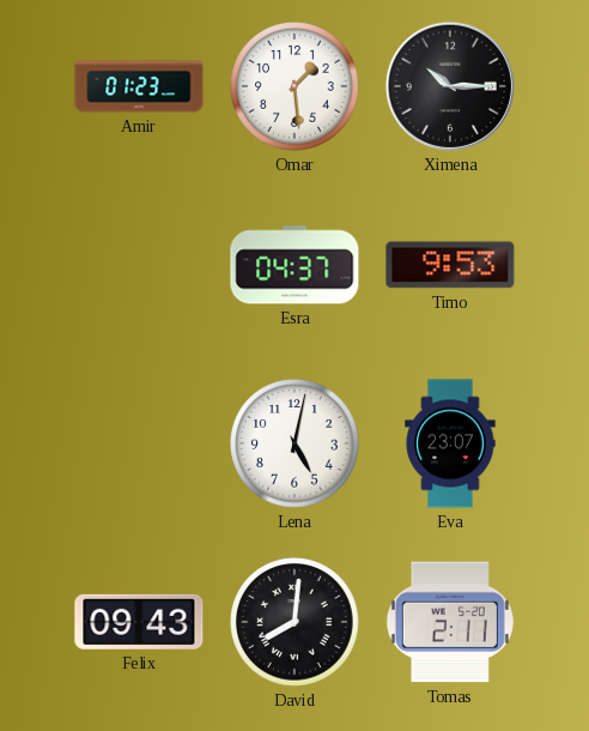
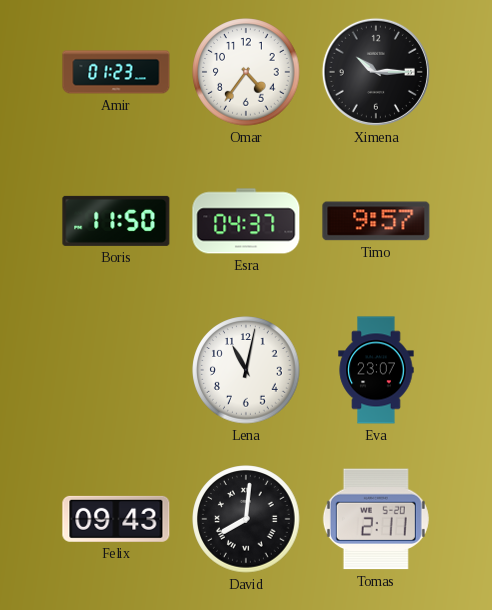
Omar: 1:29 -> 4:36
Boris: none -> 11:50
Timo: 9:53 -> 9:57
Lena: 5:02 -> 11:02
